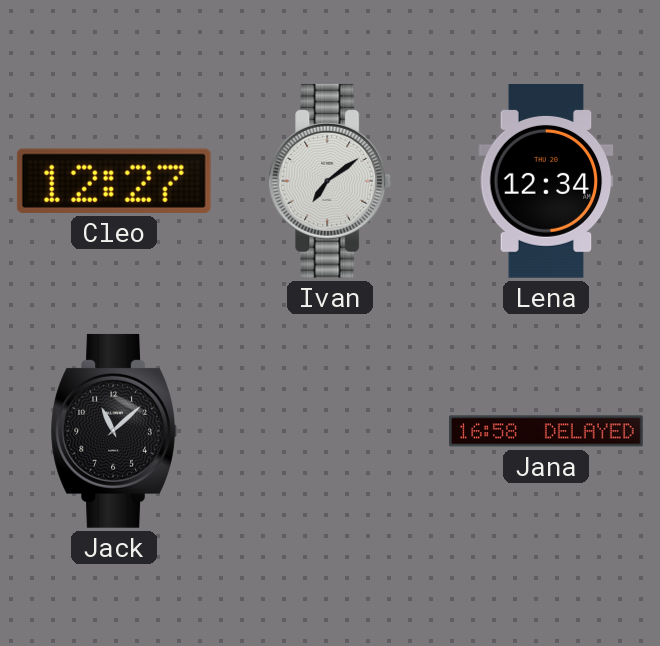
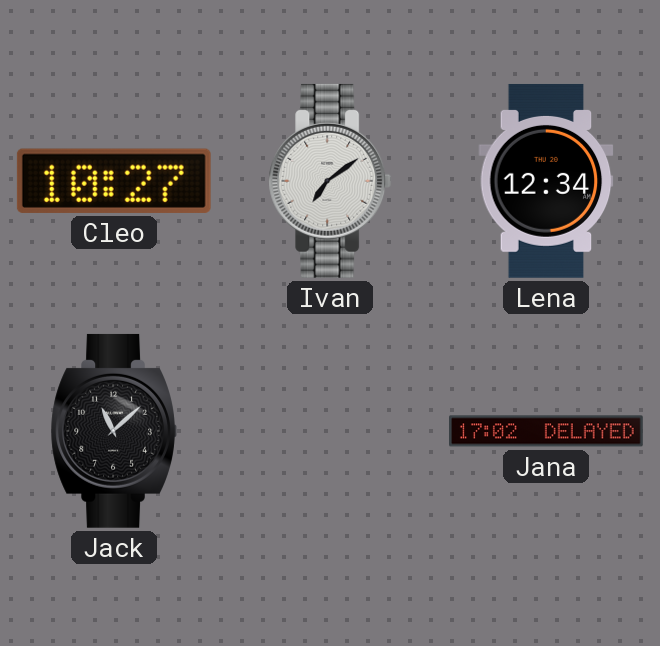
Cleo: 12:27 -> 10:27
Jana: 16:58 -> 17:02
